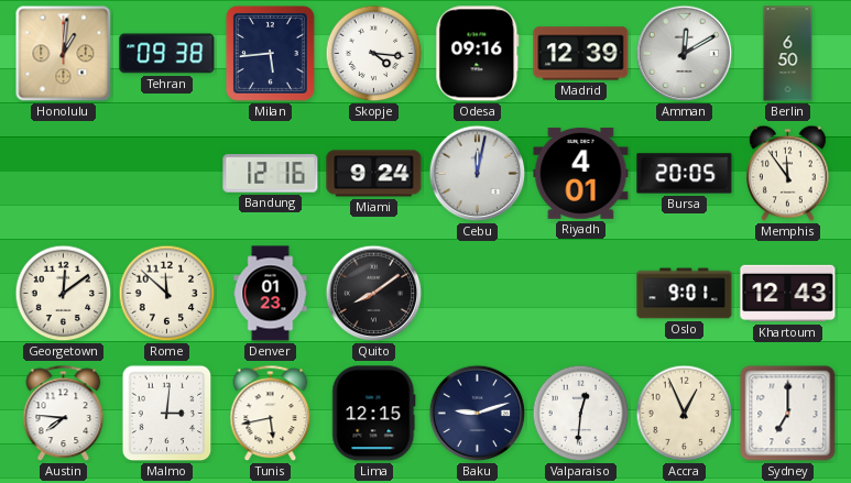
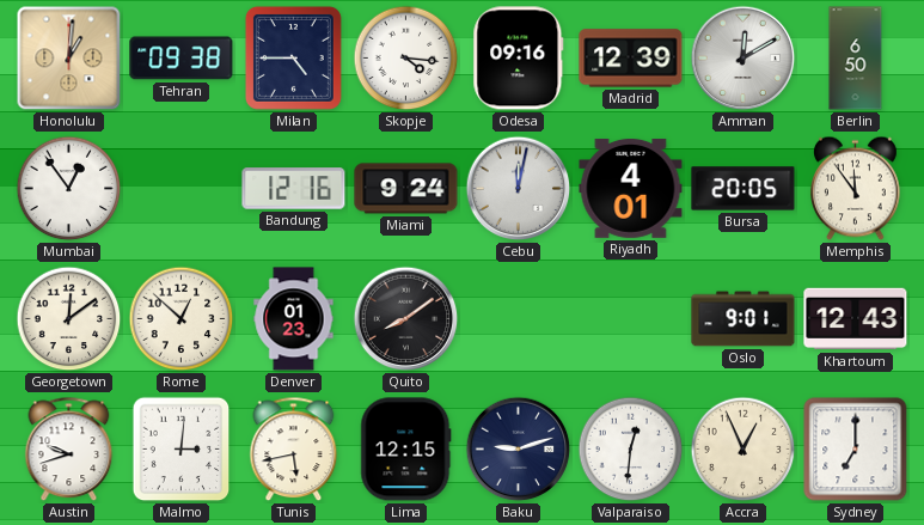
Milan: 5:44 -> 4:45
Mumbai: none -> 12:54
Rome: 11:52 -> 12:52
Austin: 7:46 -> 9:42
